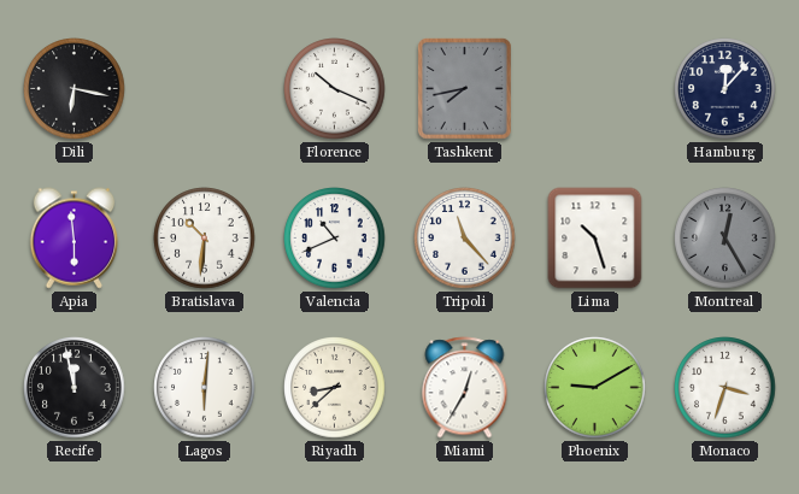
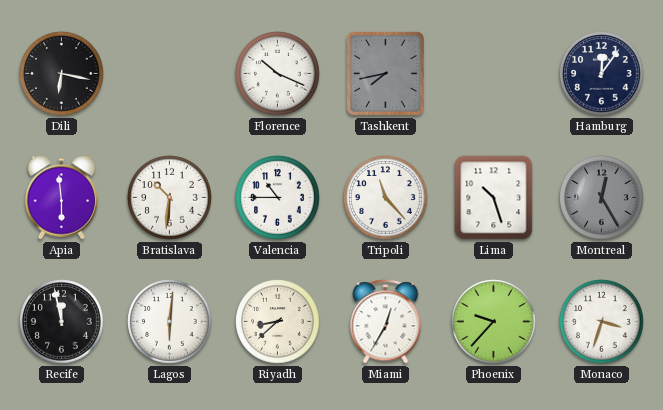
Hamburg: 12:07 -> 12:06
Valencia: 10:41 -> 10:45
Phoenix: 9:10 -> 9:37
